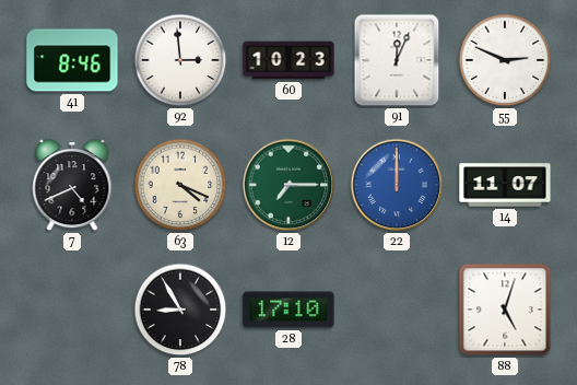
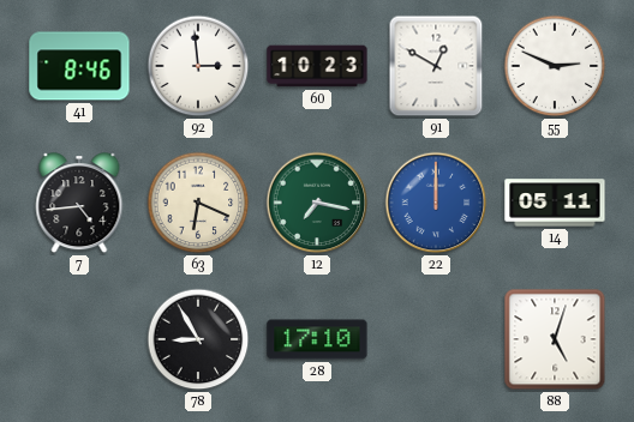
91: 12:04 -> 12:50
7: 4:41 -> 4:44
63: 4:19 -> 6:19
12: 7:15 -> 7:17
14: 11:07 -> 05:11
